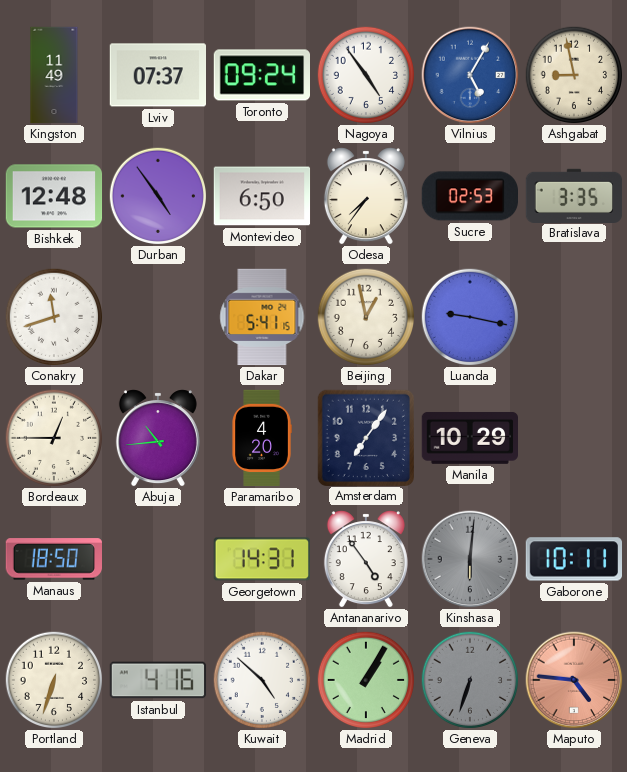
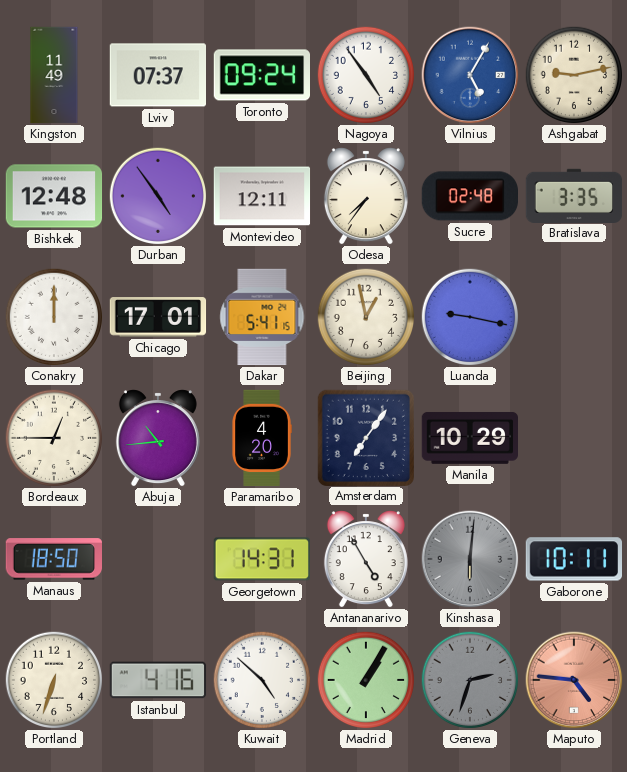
Ashgabat: 8:58 -> 9:13
Montevideo: 6:50 -> 12:11
Sucre: 02:53 -> 02:48
Conakry: 11:42 -> 12:00
Chicago: none -> 17:01
Antananarivo: 4:54 -> 4:55
Geneva: 6:33 -> 2:33
